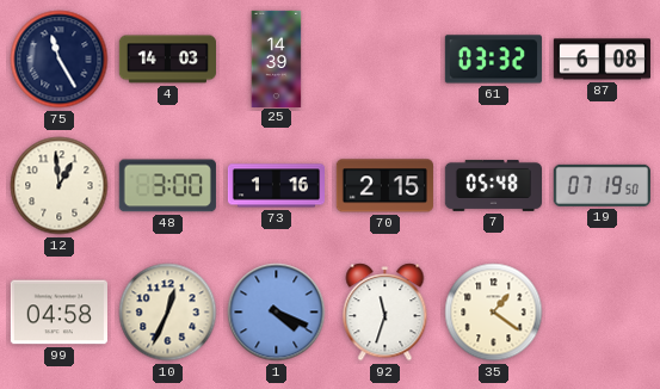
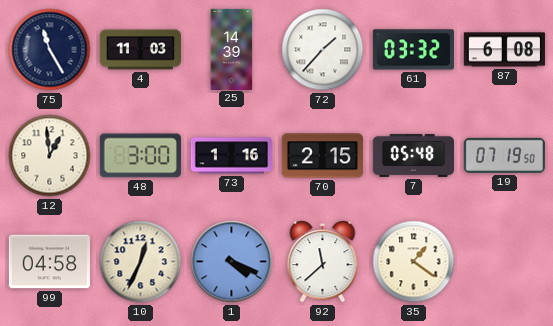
4: 14:03 -> 11:03
72: none -> 1:37
92: 11:33 -> 11:38
